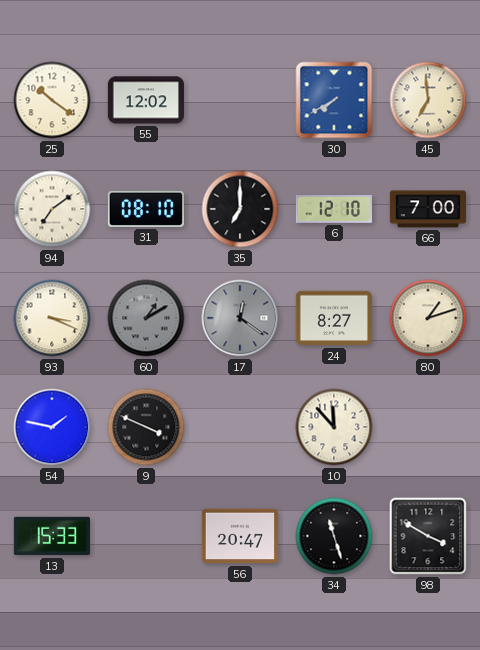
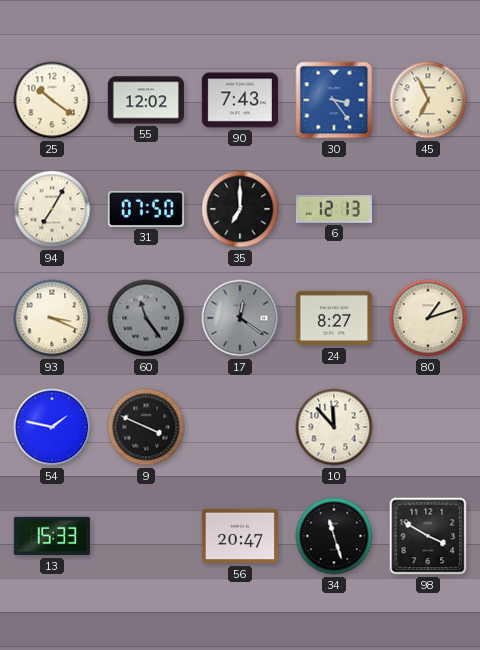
90: none -> 7:43
30: 7:40 -> 3:24
45: 6:59 -> 6:56
94: 7:09 -> 7:05
31: 08:10 -> 07:50
6: 12:10 -> 12:13
66: 7:00 -> none
60: 1:10 -> 11:24
